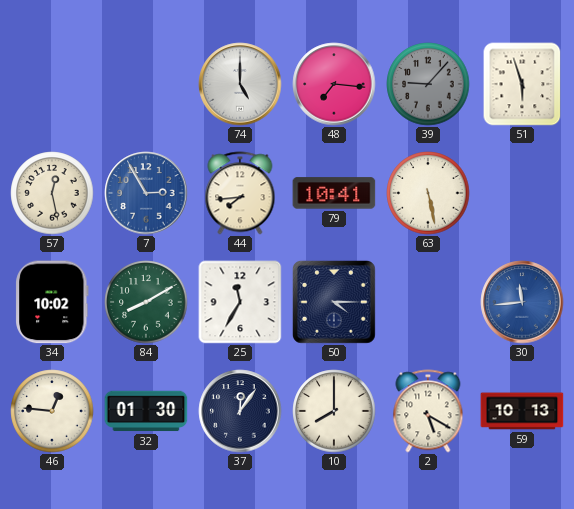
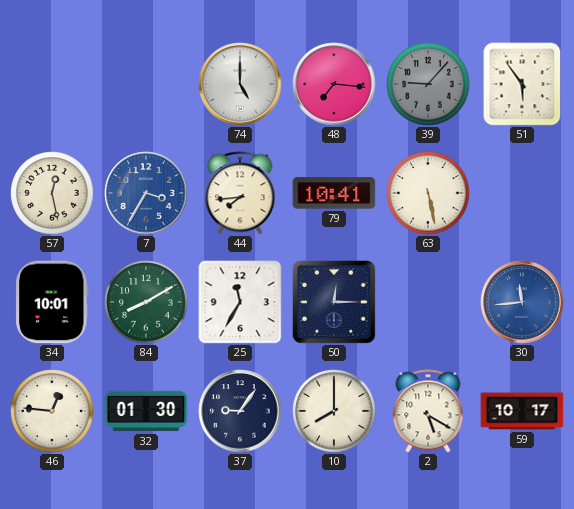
51: 5:57 -> 5:54
7: 2:55 -> 3:35
34: 10:02 -> 10:01
50: 4:15 -> 12:15
37: 12:06 -> 9:06
59: 10:13 -> 10:17
